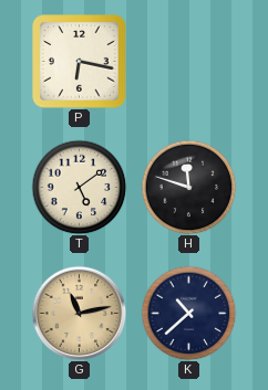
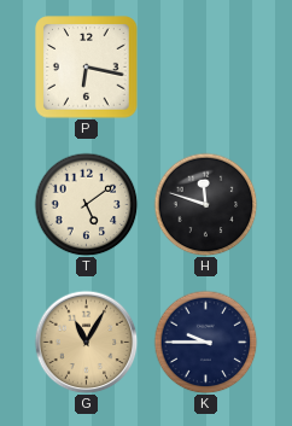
G: 11:13 -> 11:05
K: 10:38 -> 9:45
